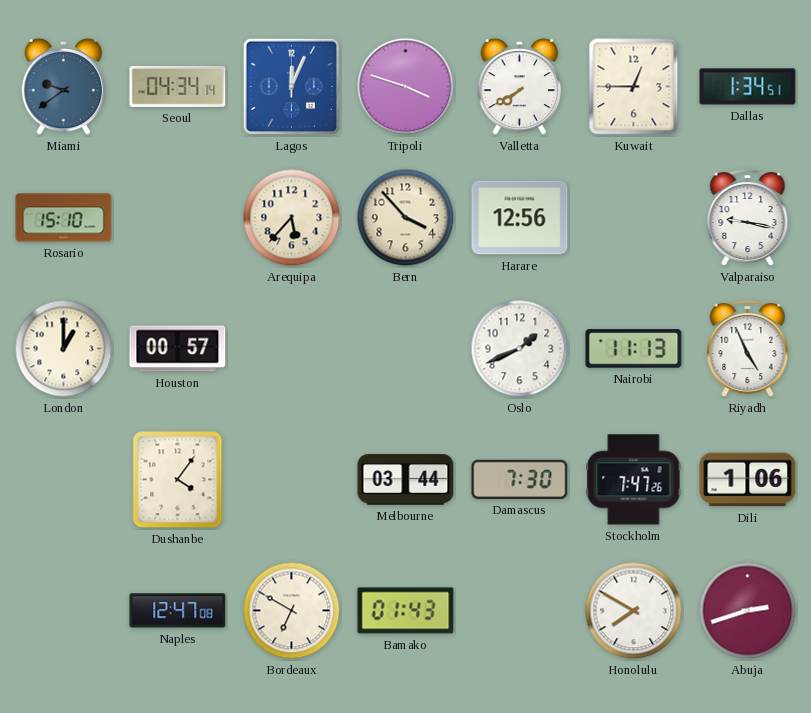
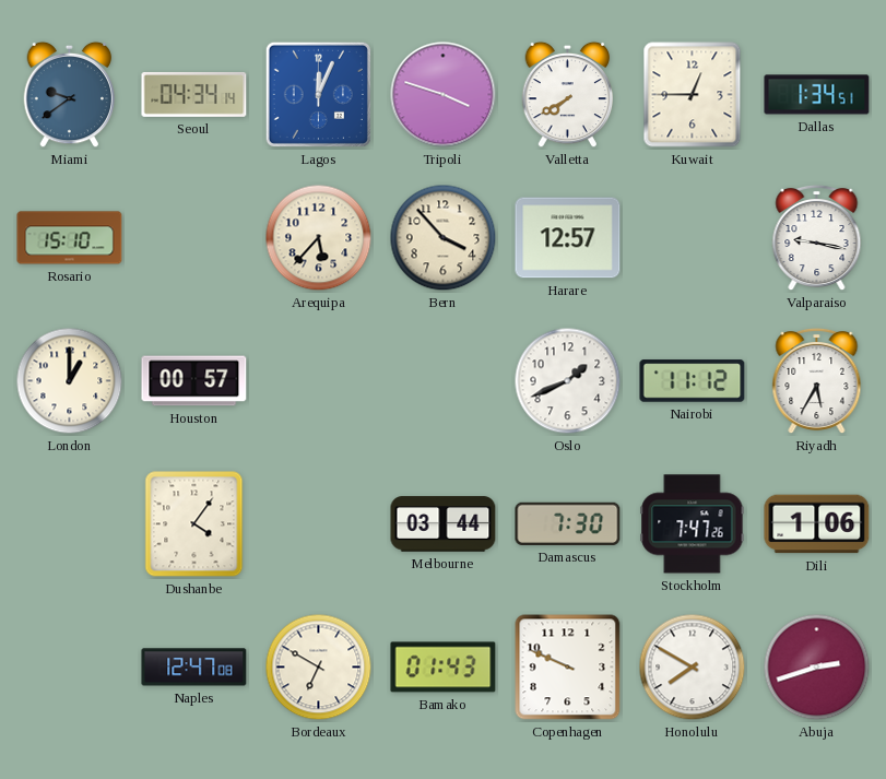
Harare: 12:56 -> 12:57
Nairobi: 11:13 -> 11:12
Riyadh: 4:56 -> 5:35
Copenhagen: none -> 9:49
